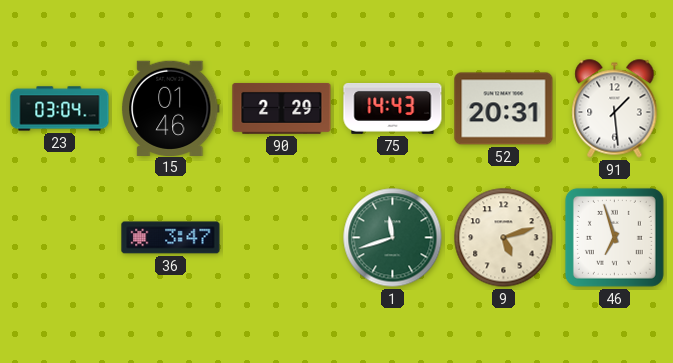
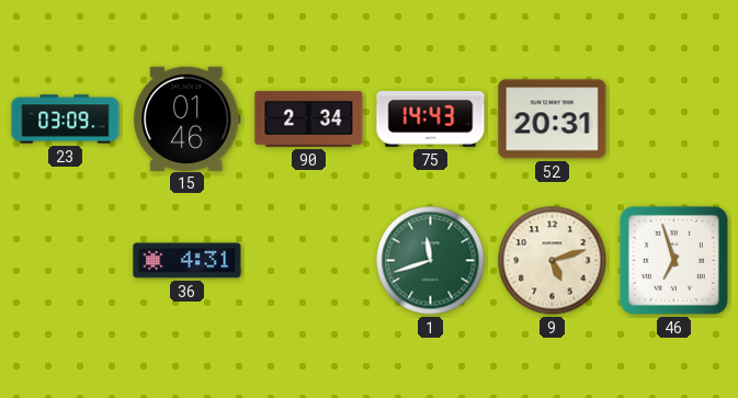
23: 03:04 -> 03:09
90: 2:29 -> 2:34
91: 1:29 -> none
36: 3:47 -> 4:31
